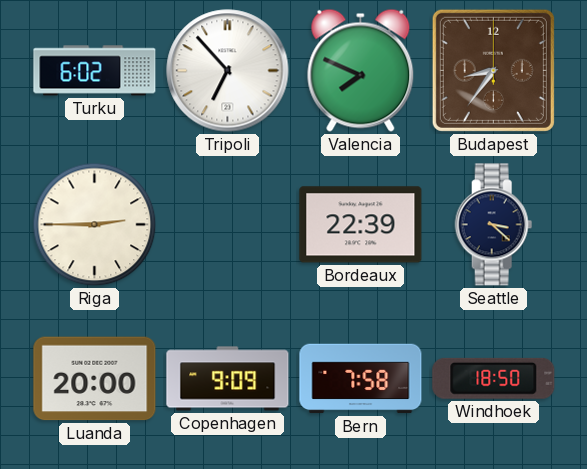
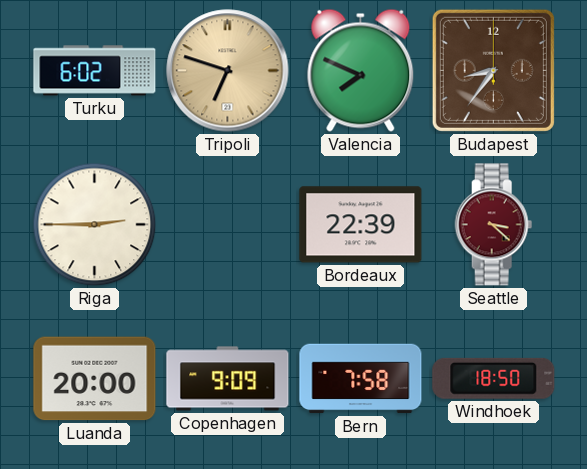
Tripoli: 6:53 -> 6:48
Tripoli dial: white -> champagne
Seattle dial: navy -> burgundy
